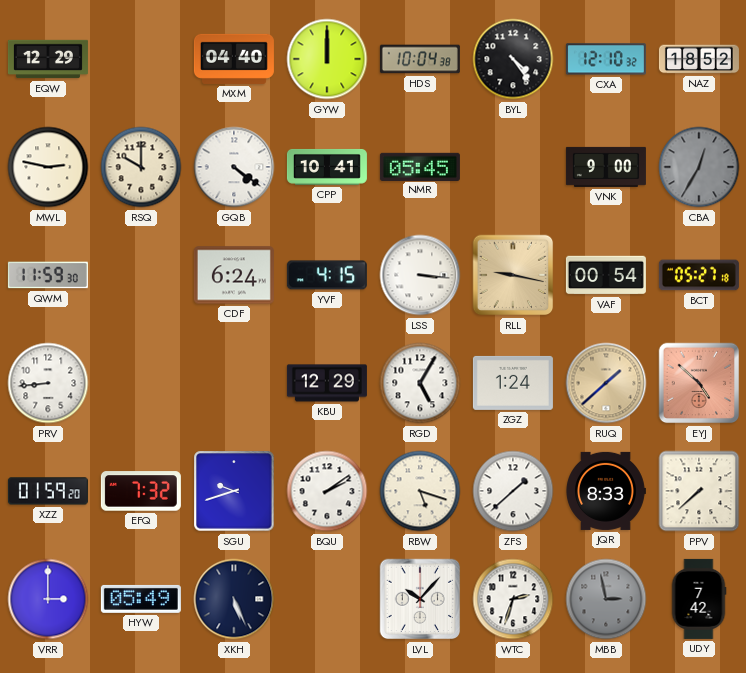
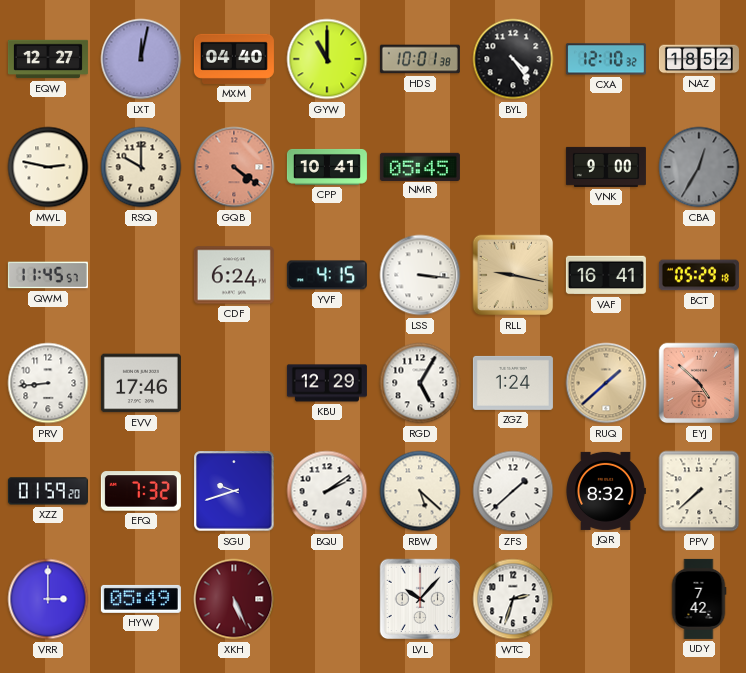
EQW: 12:29 -> 12:27
LXT: none -> 12:02
GYW: 12:00 -> 11:00
HDS: 10:04 -> 10:01
GQB dial: white -> salmon
QWM: 11:59 -> 11:45
VAF: 00:54 -> 16:41
BCT: 05:27 -> 05:29
EVV: none -> 17:46
RBW: 5:18 -> 5:22
JQR: 8:33 -> 8:32
XKH dial: navy -> burgundy
MBB: 2:58 -> none
